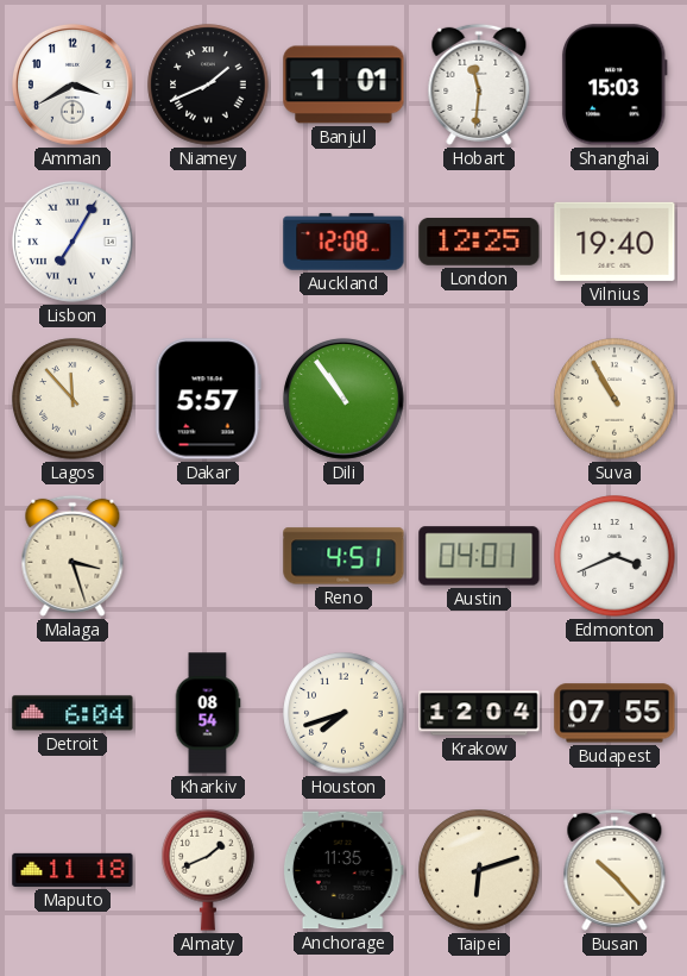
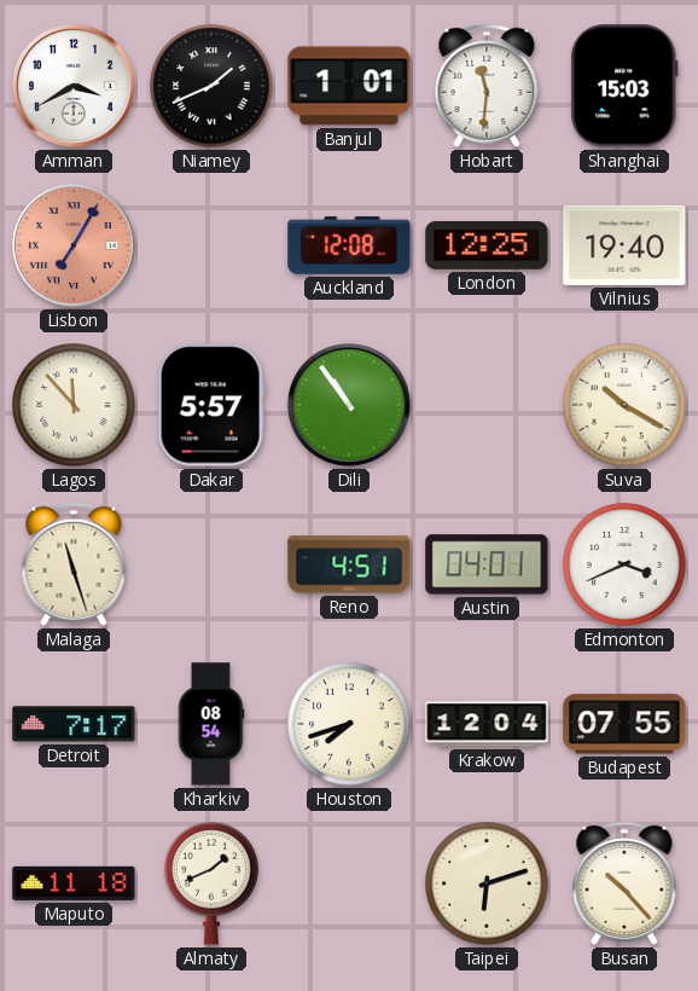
Lisbon dial: white -> salmon
Suva: 10:55 -> 10:20
Malaga: 3:27 -> 11:27
Detroit: 6:04 -> 7:17
Anchorage: 11:35 -> none
